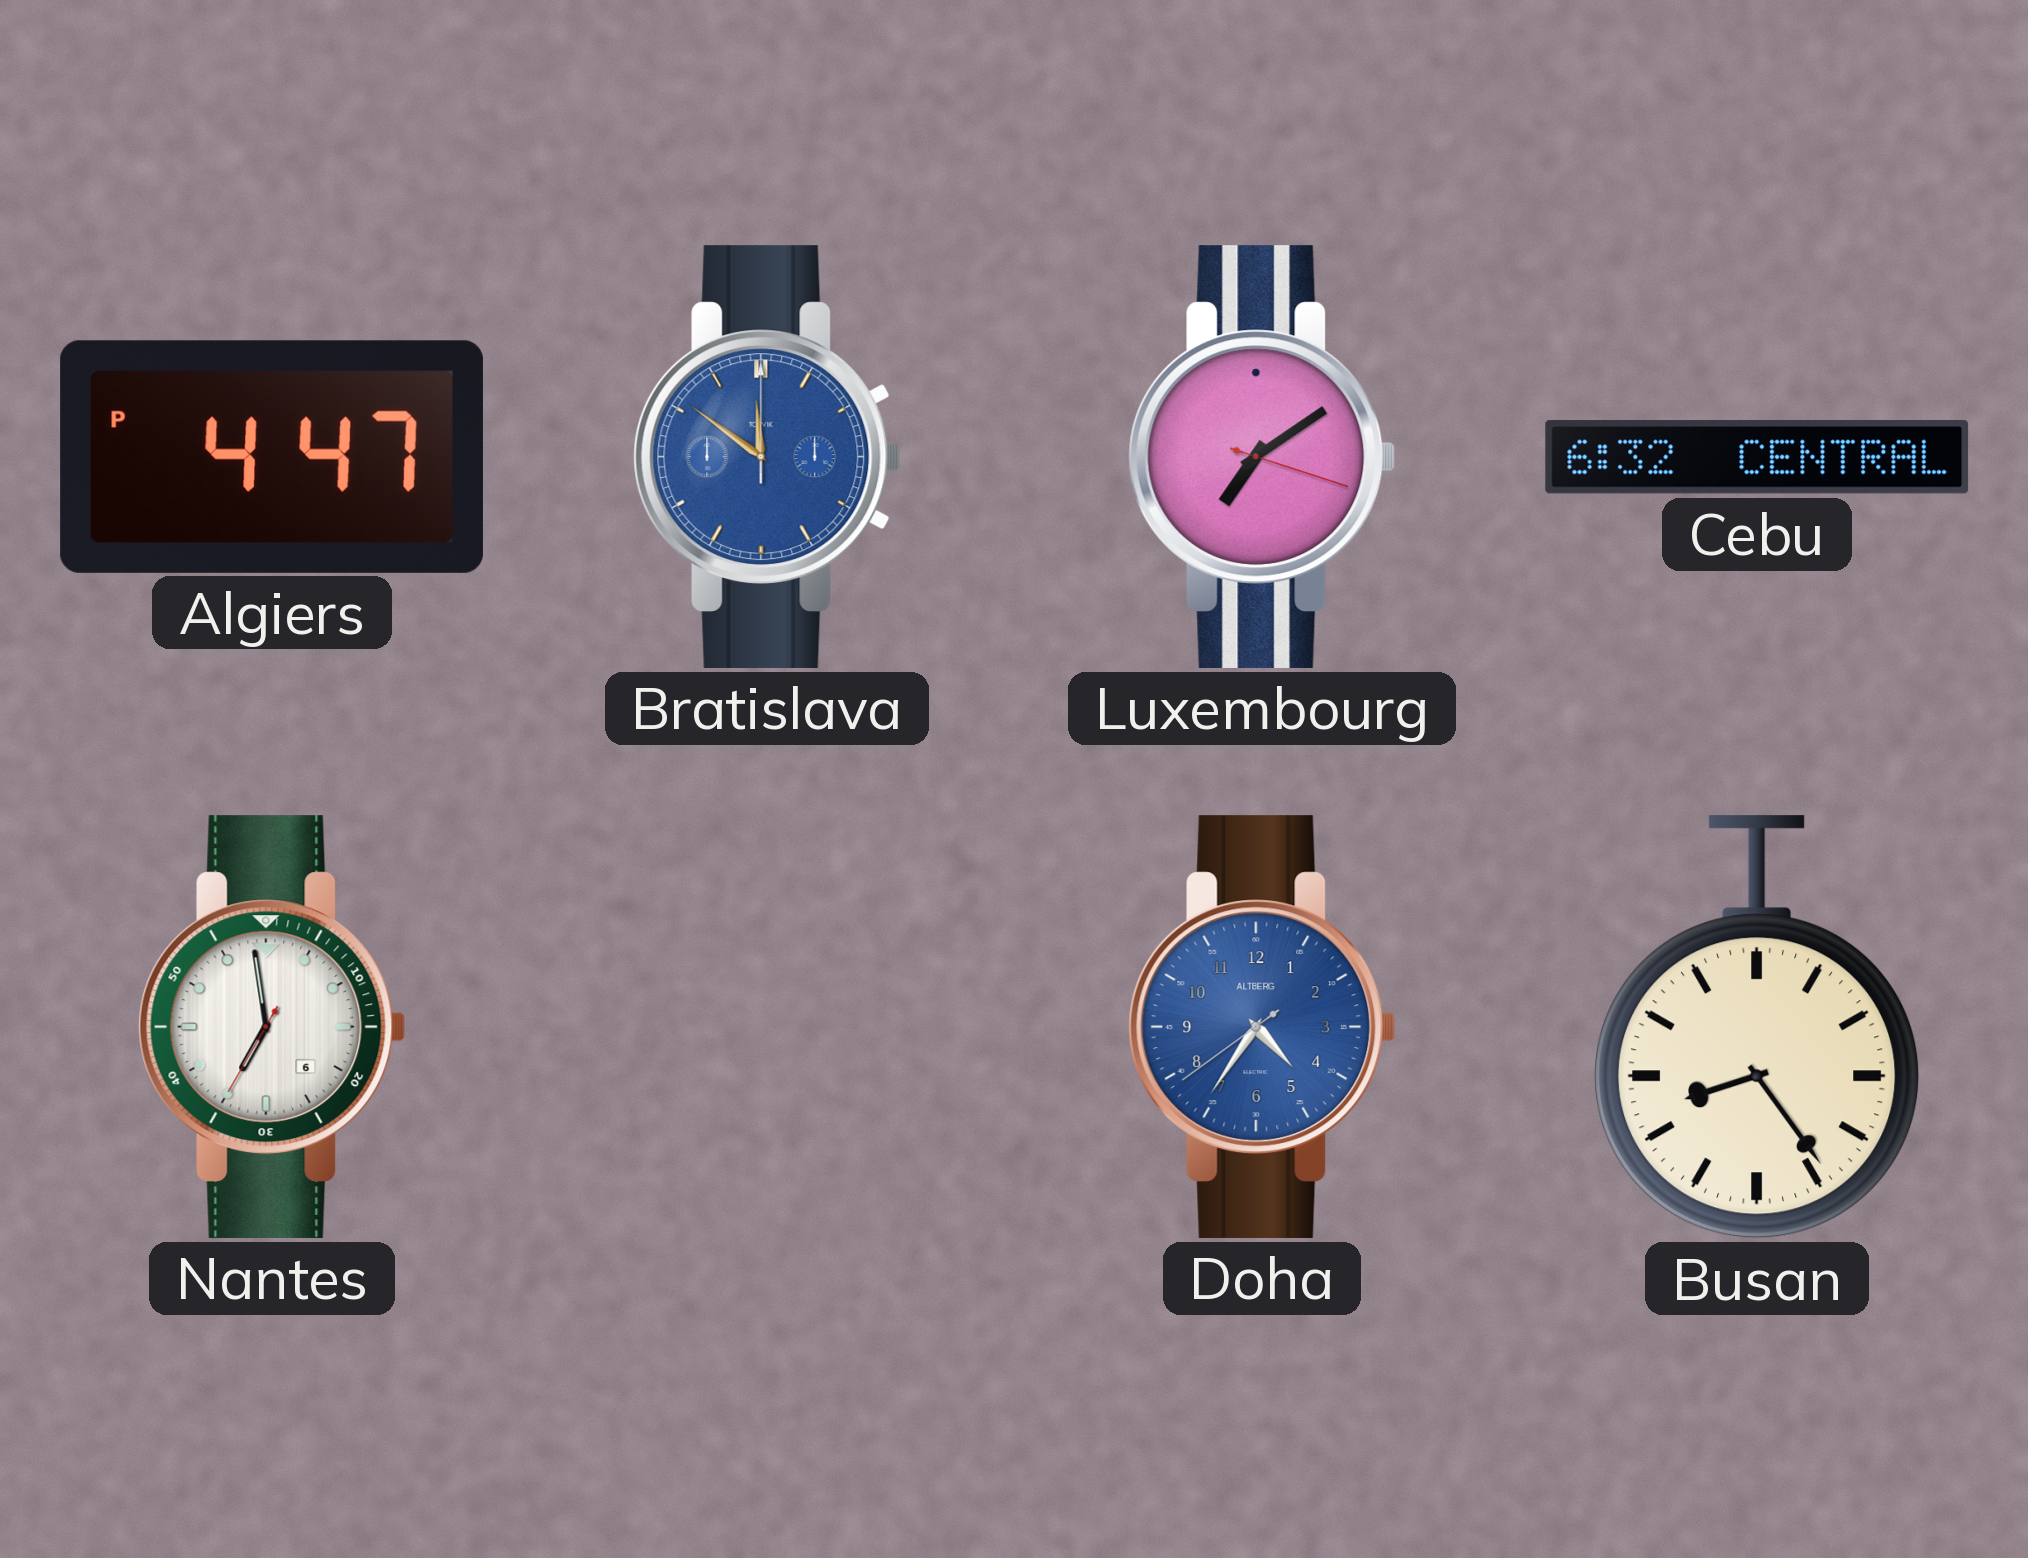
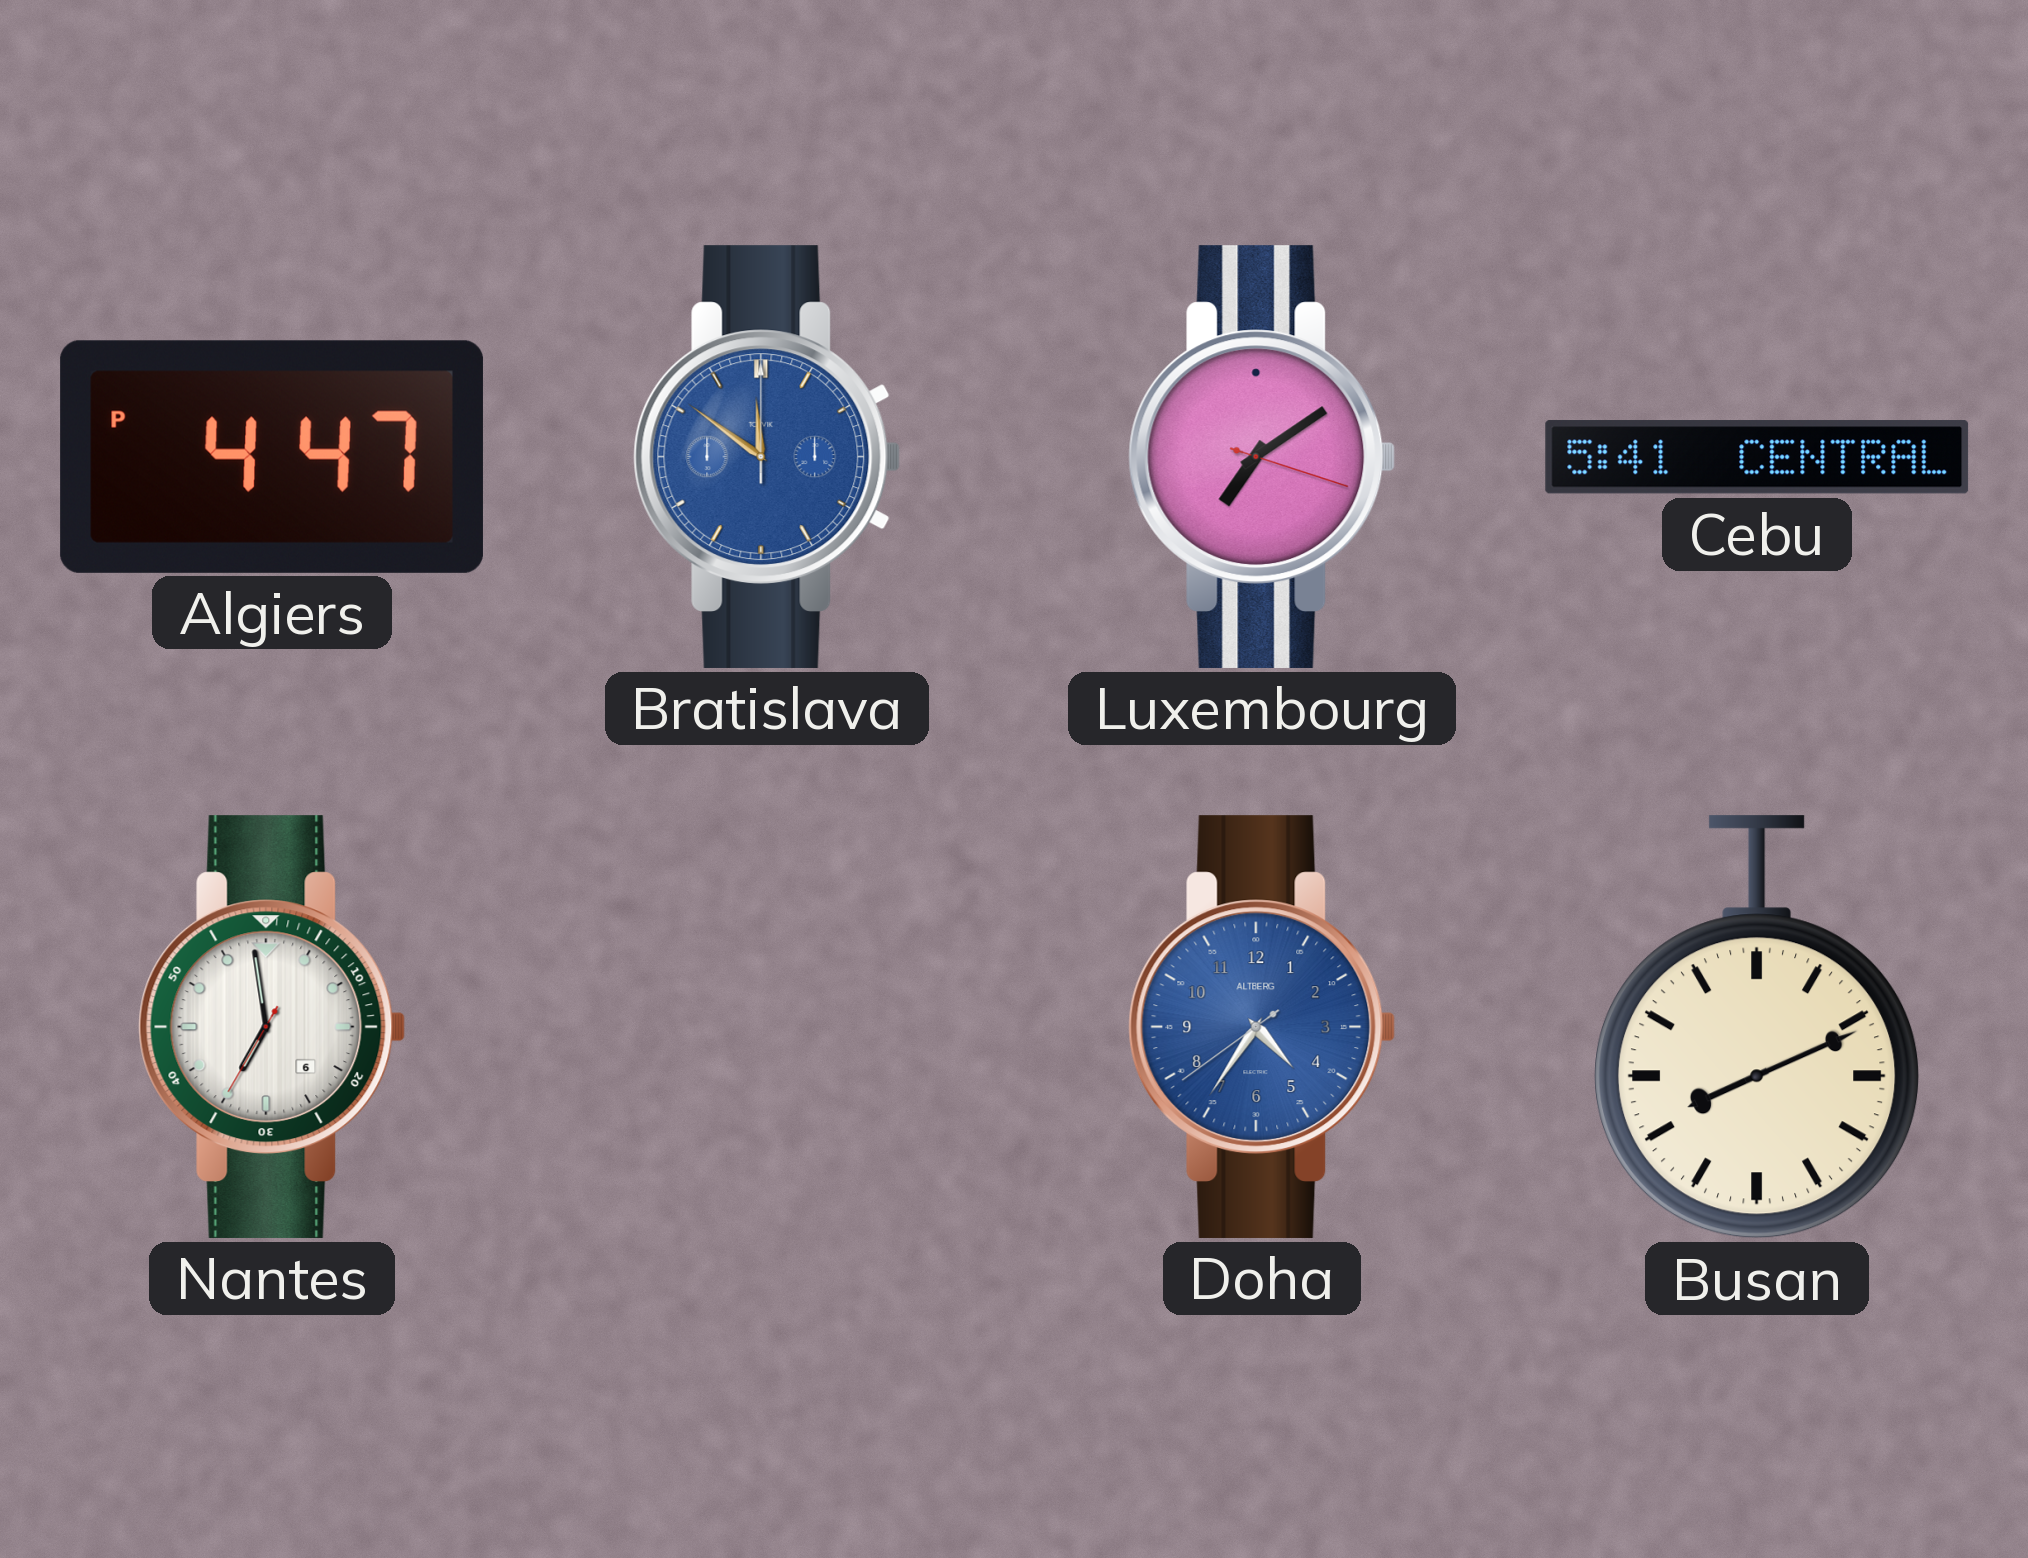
Cebu: 6:32 -> 5:41
Busan: 8:24 -> 8:11
